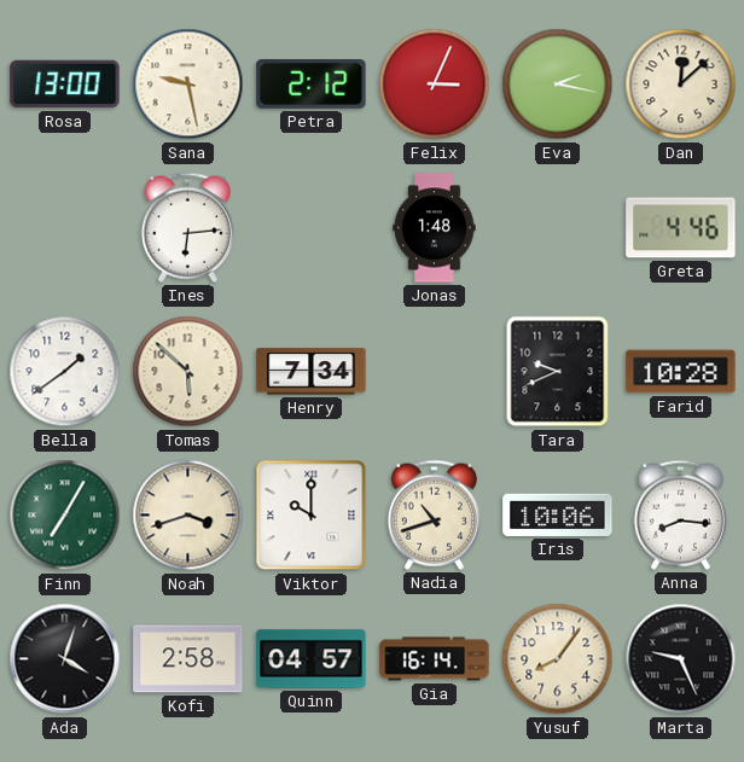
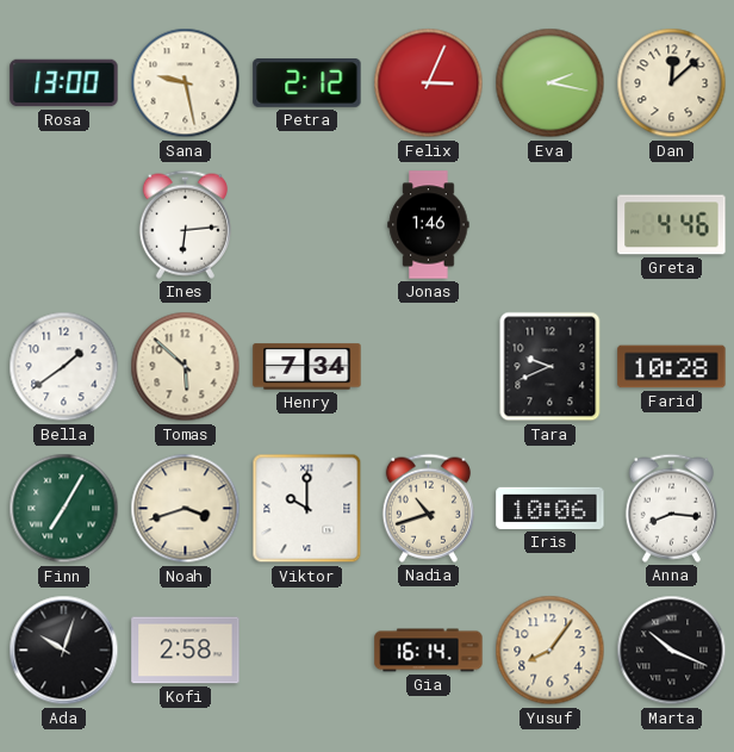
Jonas: 1:48 -> 1:46
Ada: 4:03 -> 10:03
Quinn: 04:57 -> none
Marta: 9:26 -> 10:19
